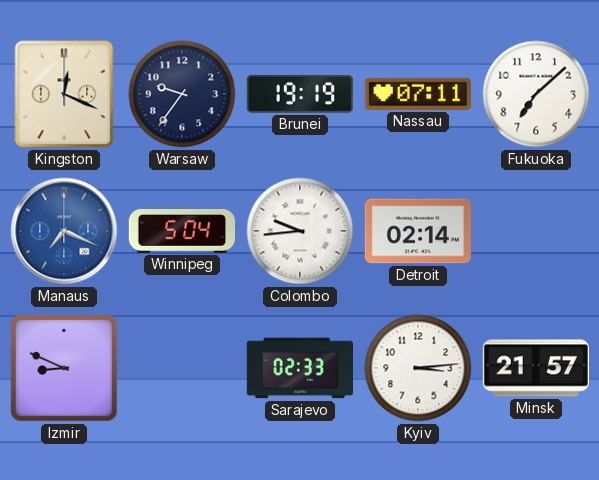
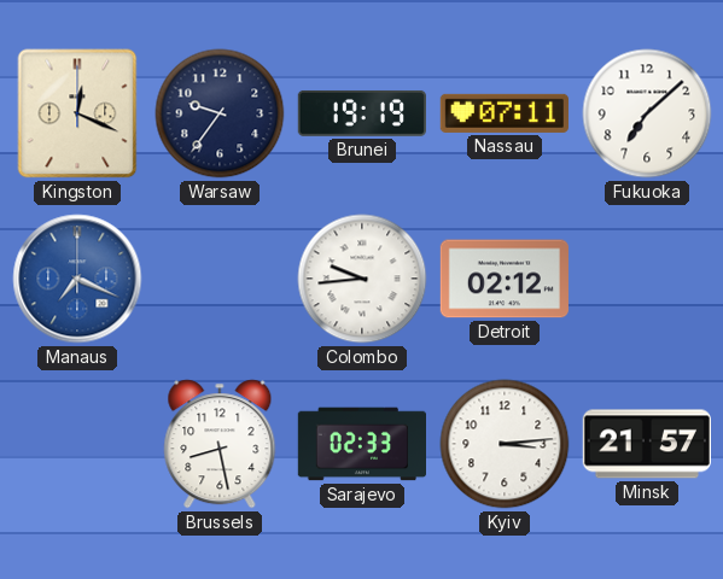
Winnipeg: 5:04 -> none
Detroit: 02:14 -> 02:12
Izmir: 8:49 -> none
Brussels: none -> 8:28
